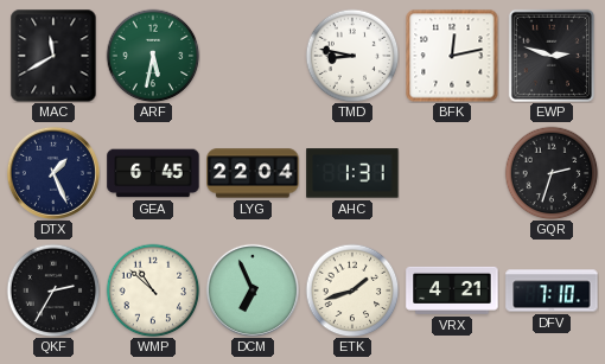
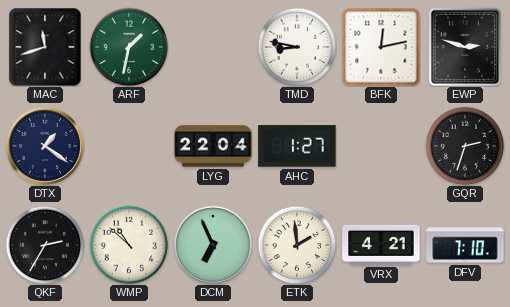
MAC: 11:40 -> 11:42
ARF: 5:32 -> 1:32
DTX: 1:26 -> 1:21
GEA: 6:45 -> none
AHC: 1:31 -> 1:27
ETK: 1:42 -> 1:59
